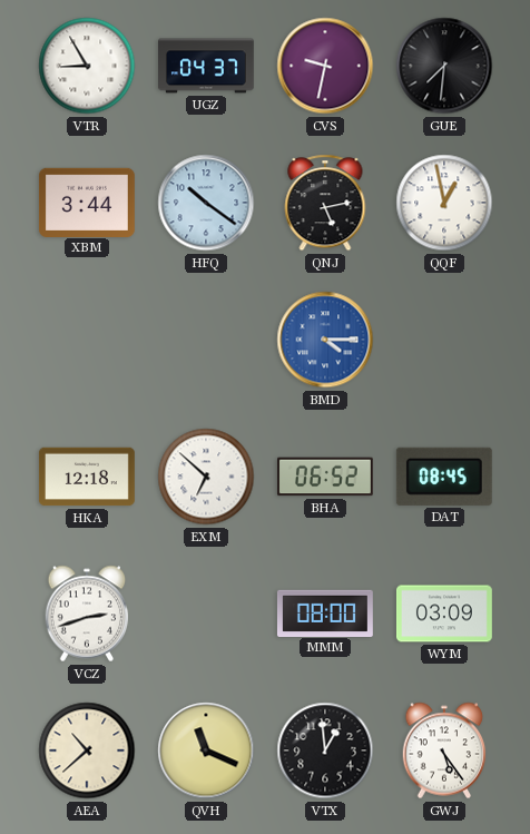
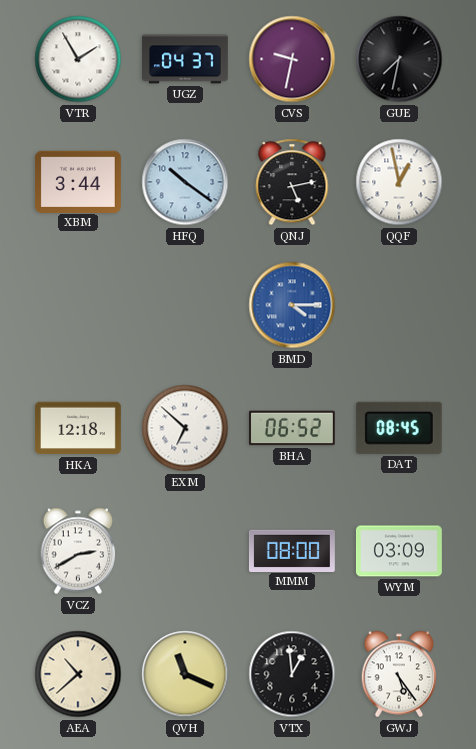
VTR: 8:55 -> 1:55
GUE: 7:31 -> 7:32
VCZ: 2:42 -> 2:40
